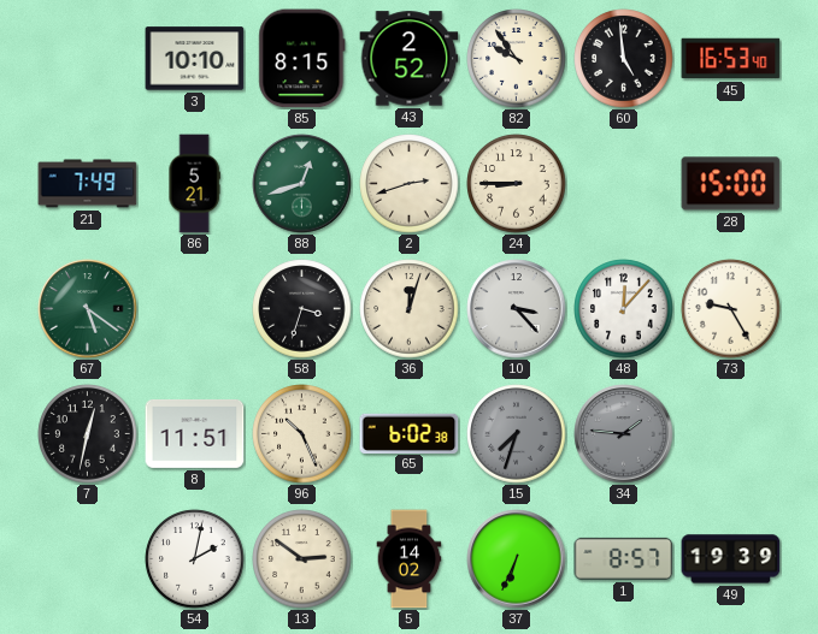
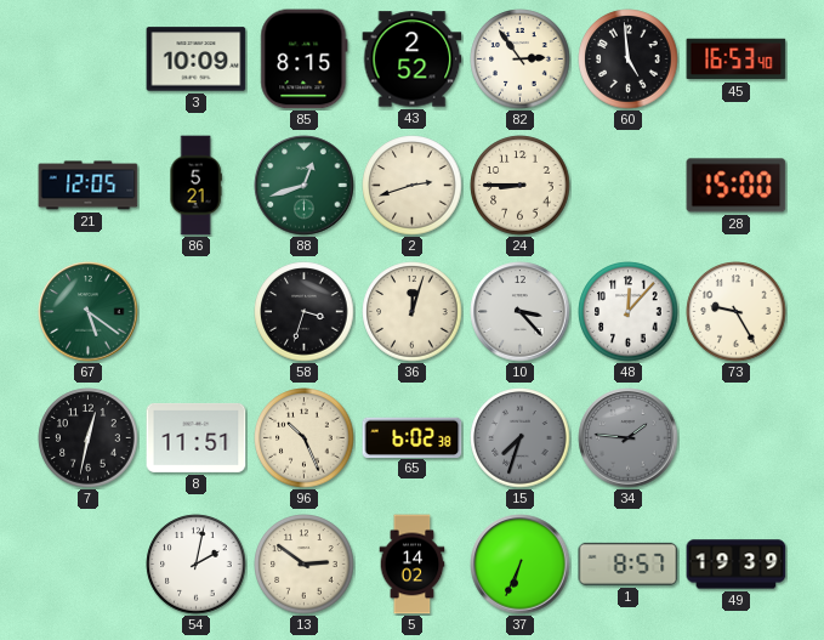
3: 10:10 -> 10:09
82: 9:54 -> 2:54
21: 7:49 -> 12:05
